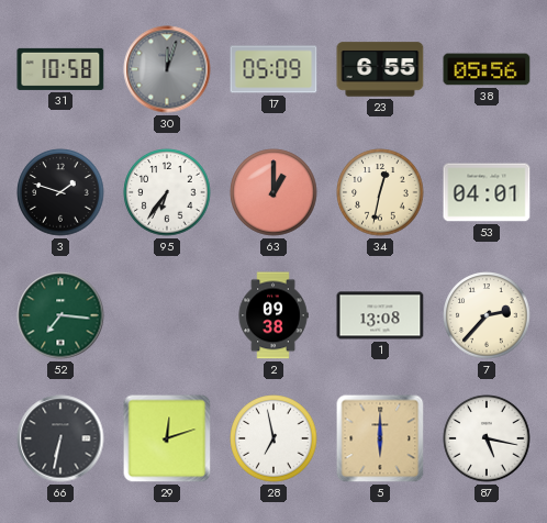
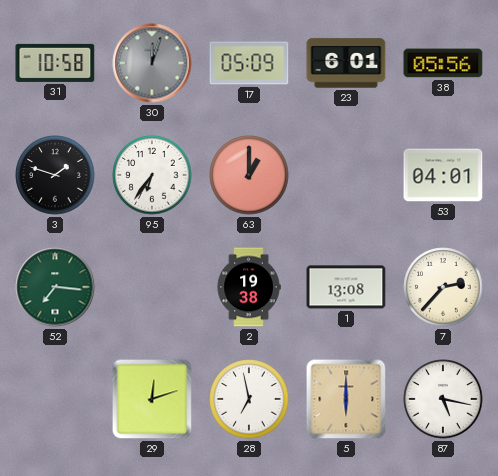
23: 6:55 -> 6:01
34: 12:32 -> none
2: 09:38 -> 19:38
66: 6:32 -> none
